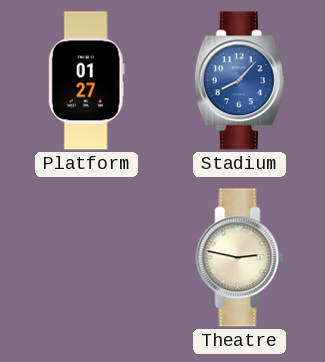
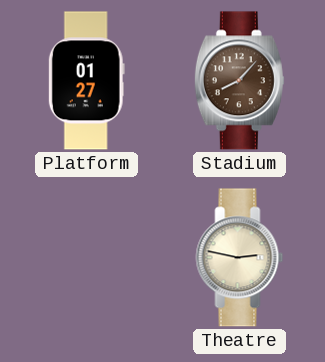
Stadium dial: blue -> brown
